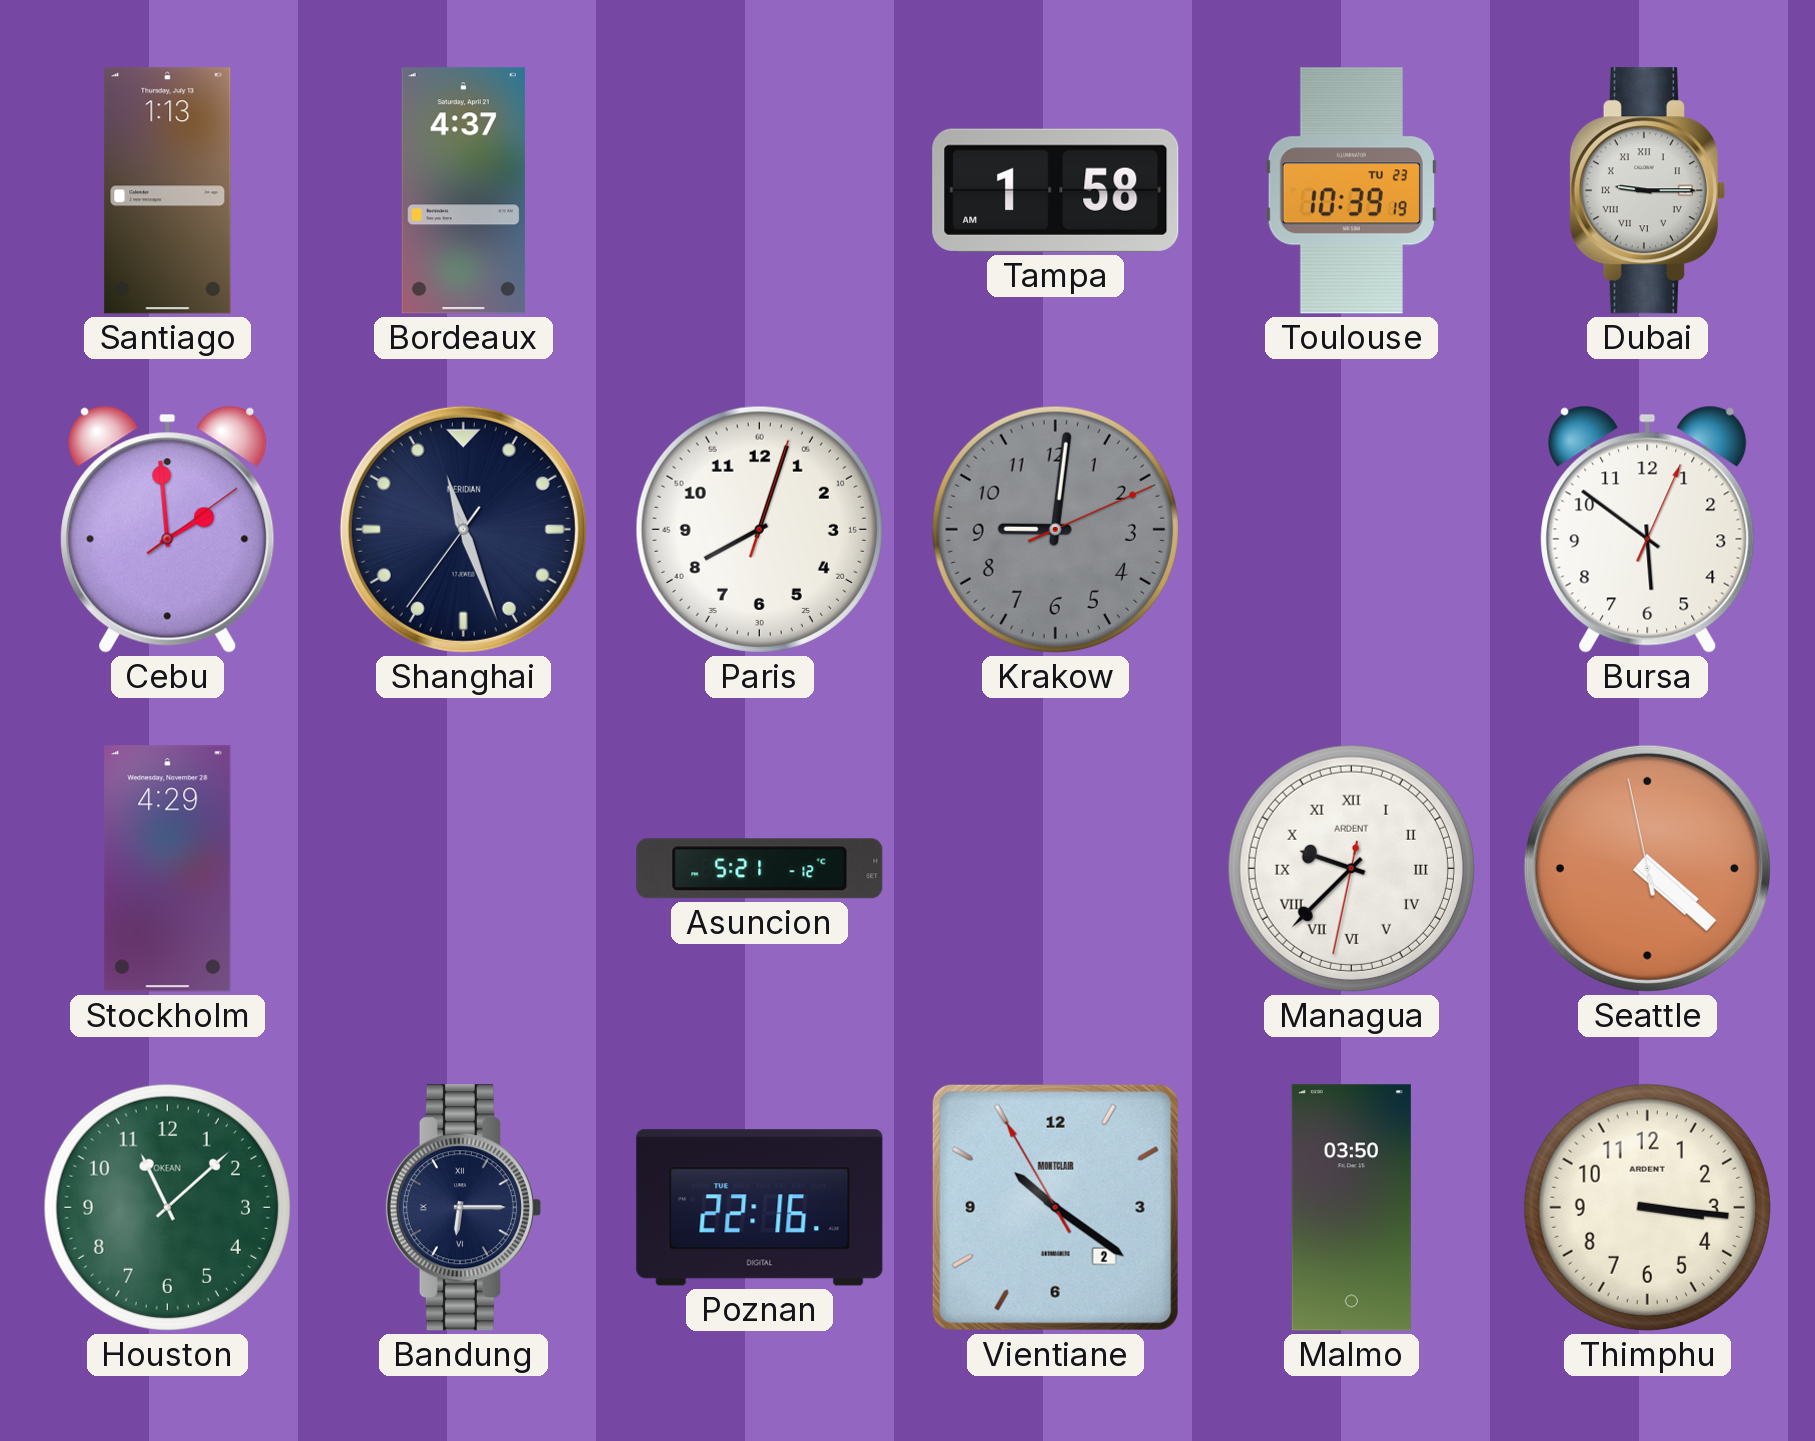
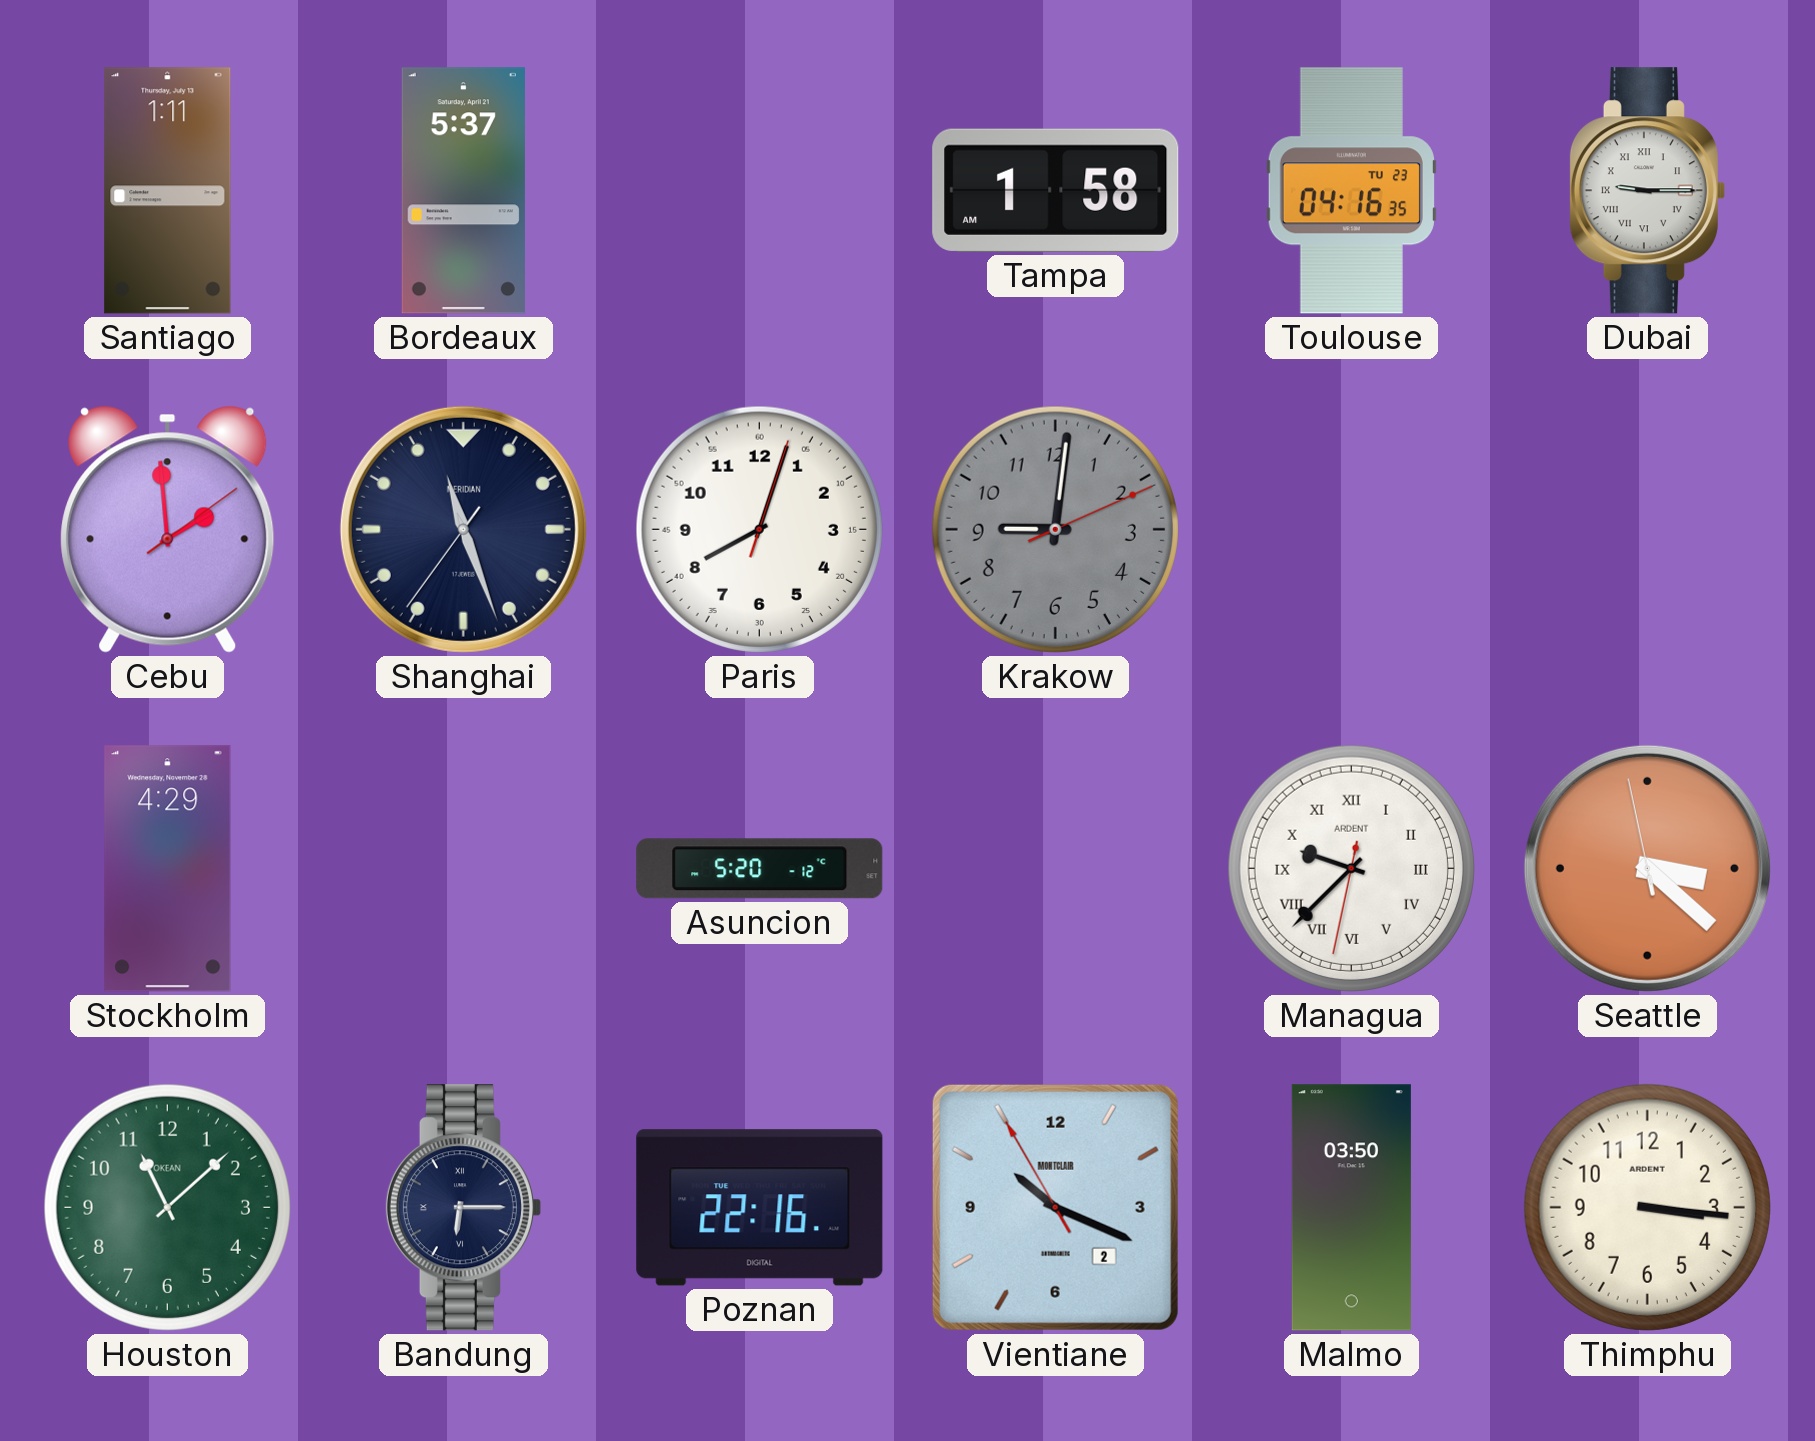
Santiago: 1:13 -> 1:11
Bordeaux: 4:37 -> 5:37
Toulouse: 10:39 -> 04:16
Bursa: 5:51 -> none
Asuncion: 5:21 -> 5:20
Seattle: 4:21 -> 3:21
Vientiane: 10:20 -> 10:18
